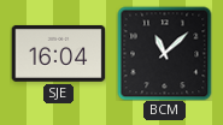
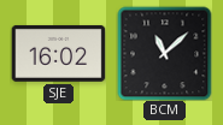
SJE: 16:04 -> 16:02
